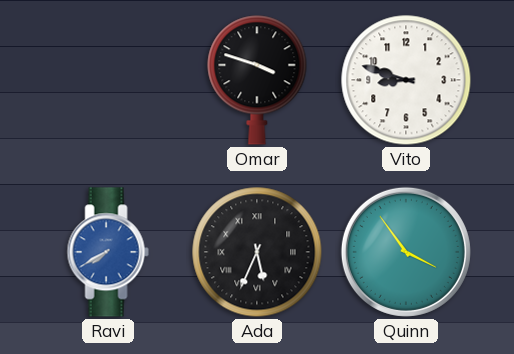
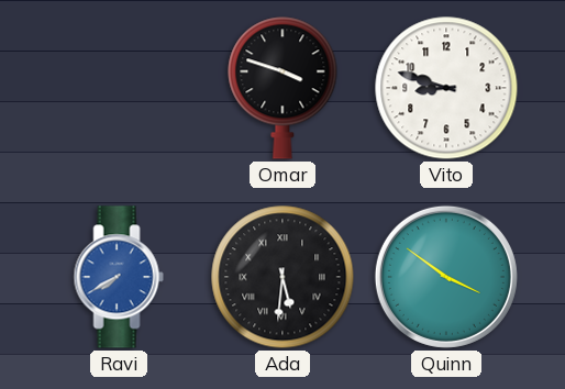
Ada: 5:34 -> 5:31
Quinn: 3:54 -> 3:51
